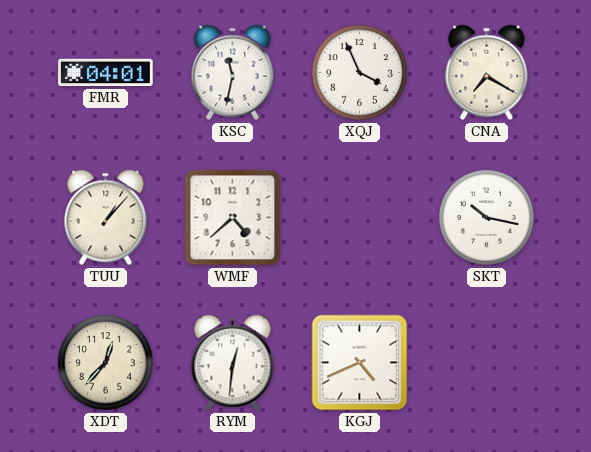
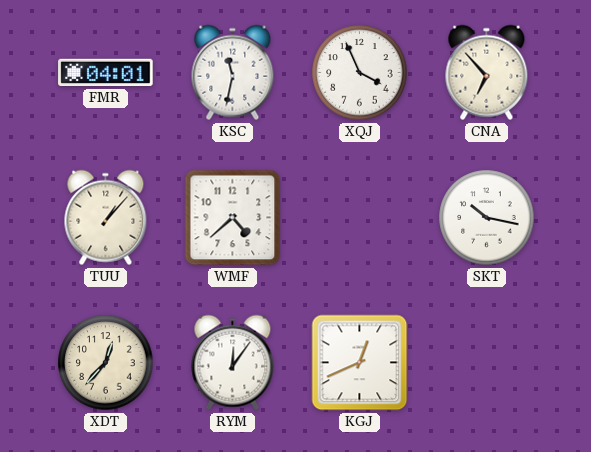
CNA: 7:20 -> 6:53
RYM: 12:31 -> 12:06
KGJ: 4:41 -> 12:41
